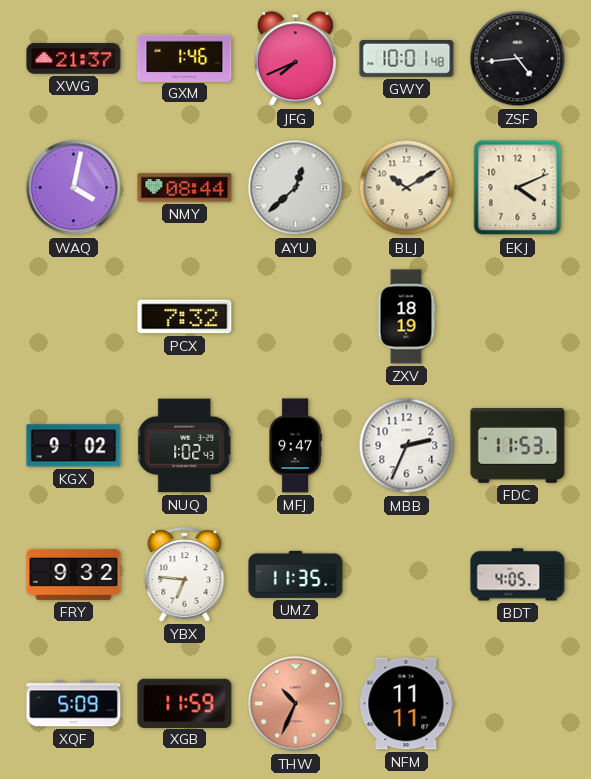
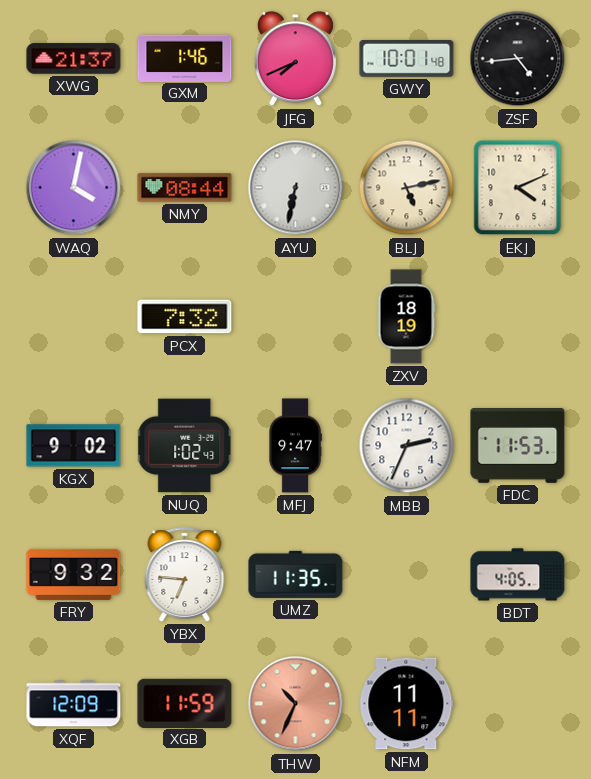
AYU: 12:38 -> 6:32
BLJ: 10:10 -> 5:13
XQF: 5:09 -> 12:09
